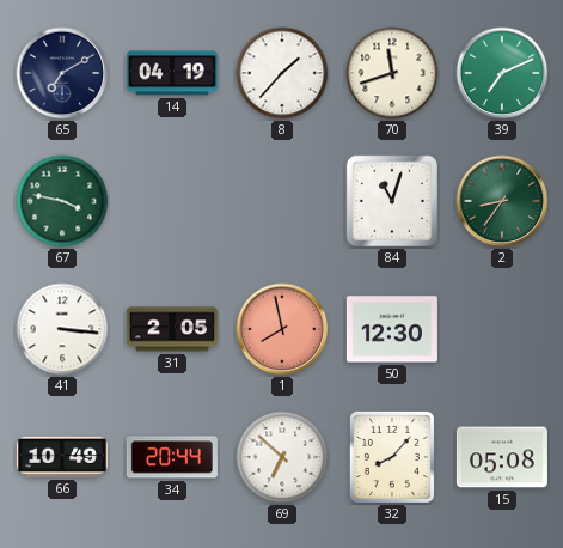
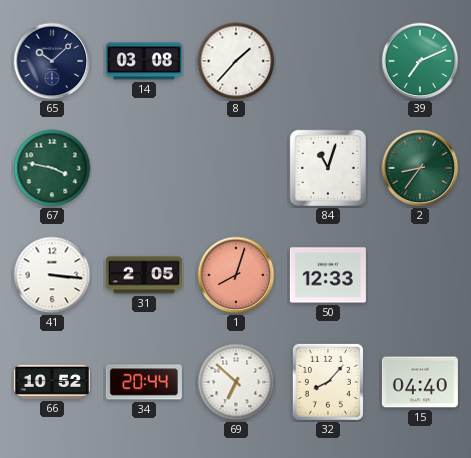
65: 7:10 -> 10:08
14: 04:19 -> 03:08
70: 11:42 -> none
1: 7:58 -> 8:03
50: 12:30 -> 12:33
66: 10:49 -> 10:52
15: 05:08 -> 04:40
